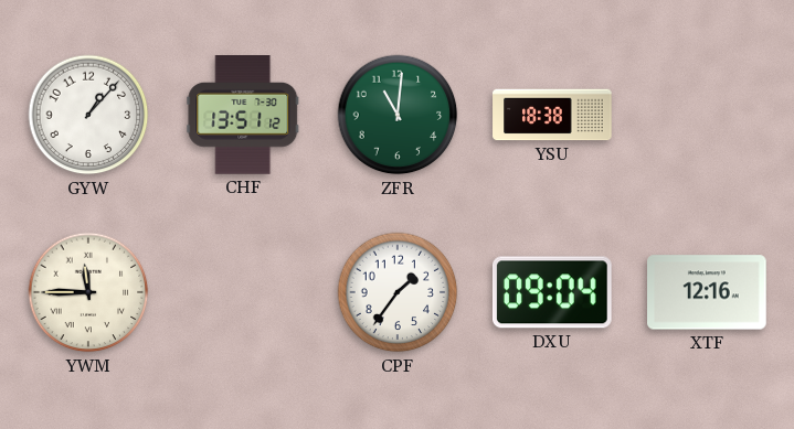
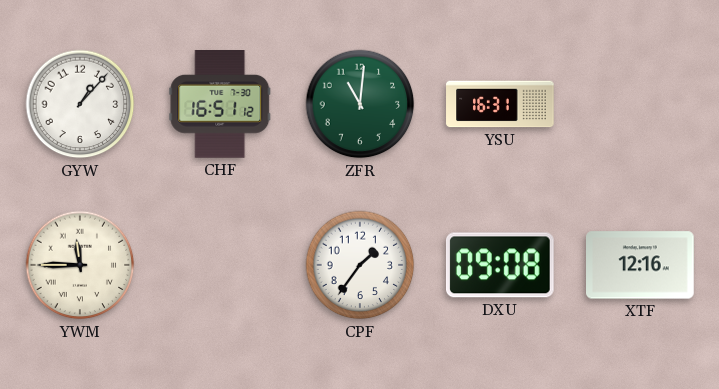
CHF: 13:51 -> 16:51
YSU: 18:38 -> 16:31
DXU: 09:04 -> 09:08
